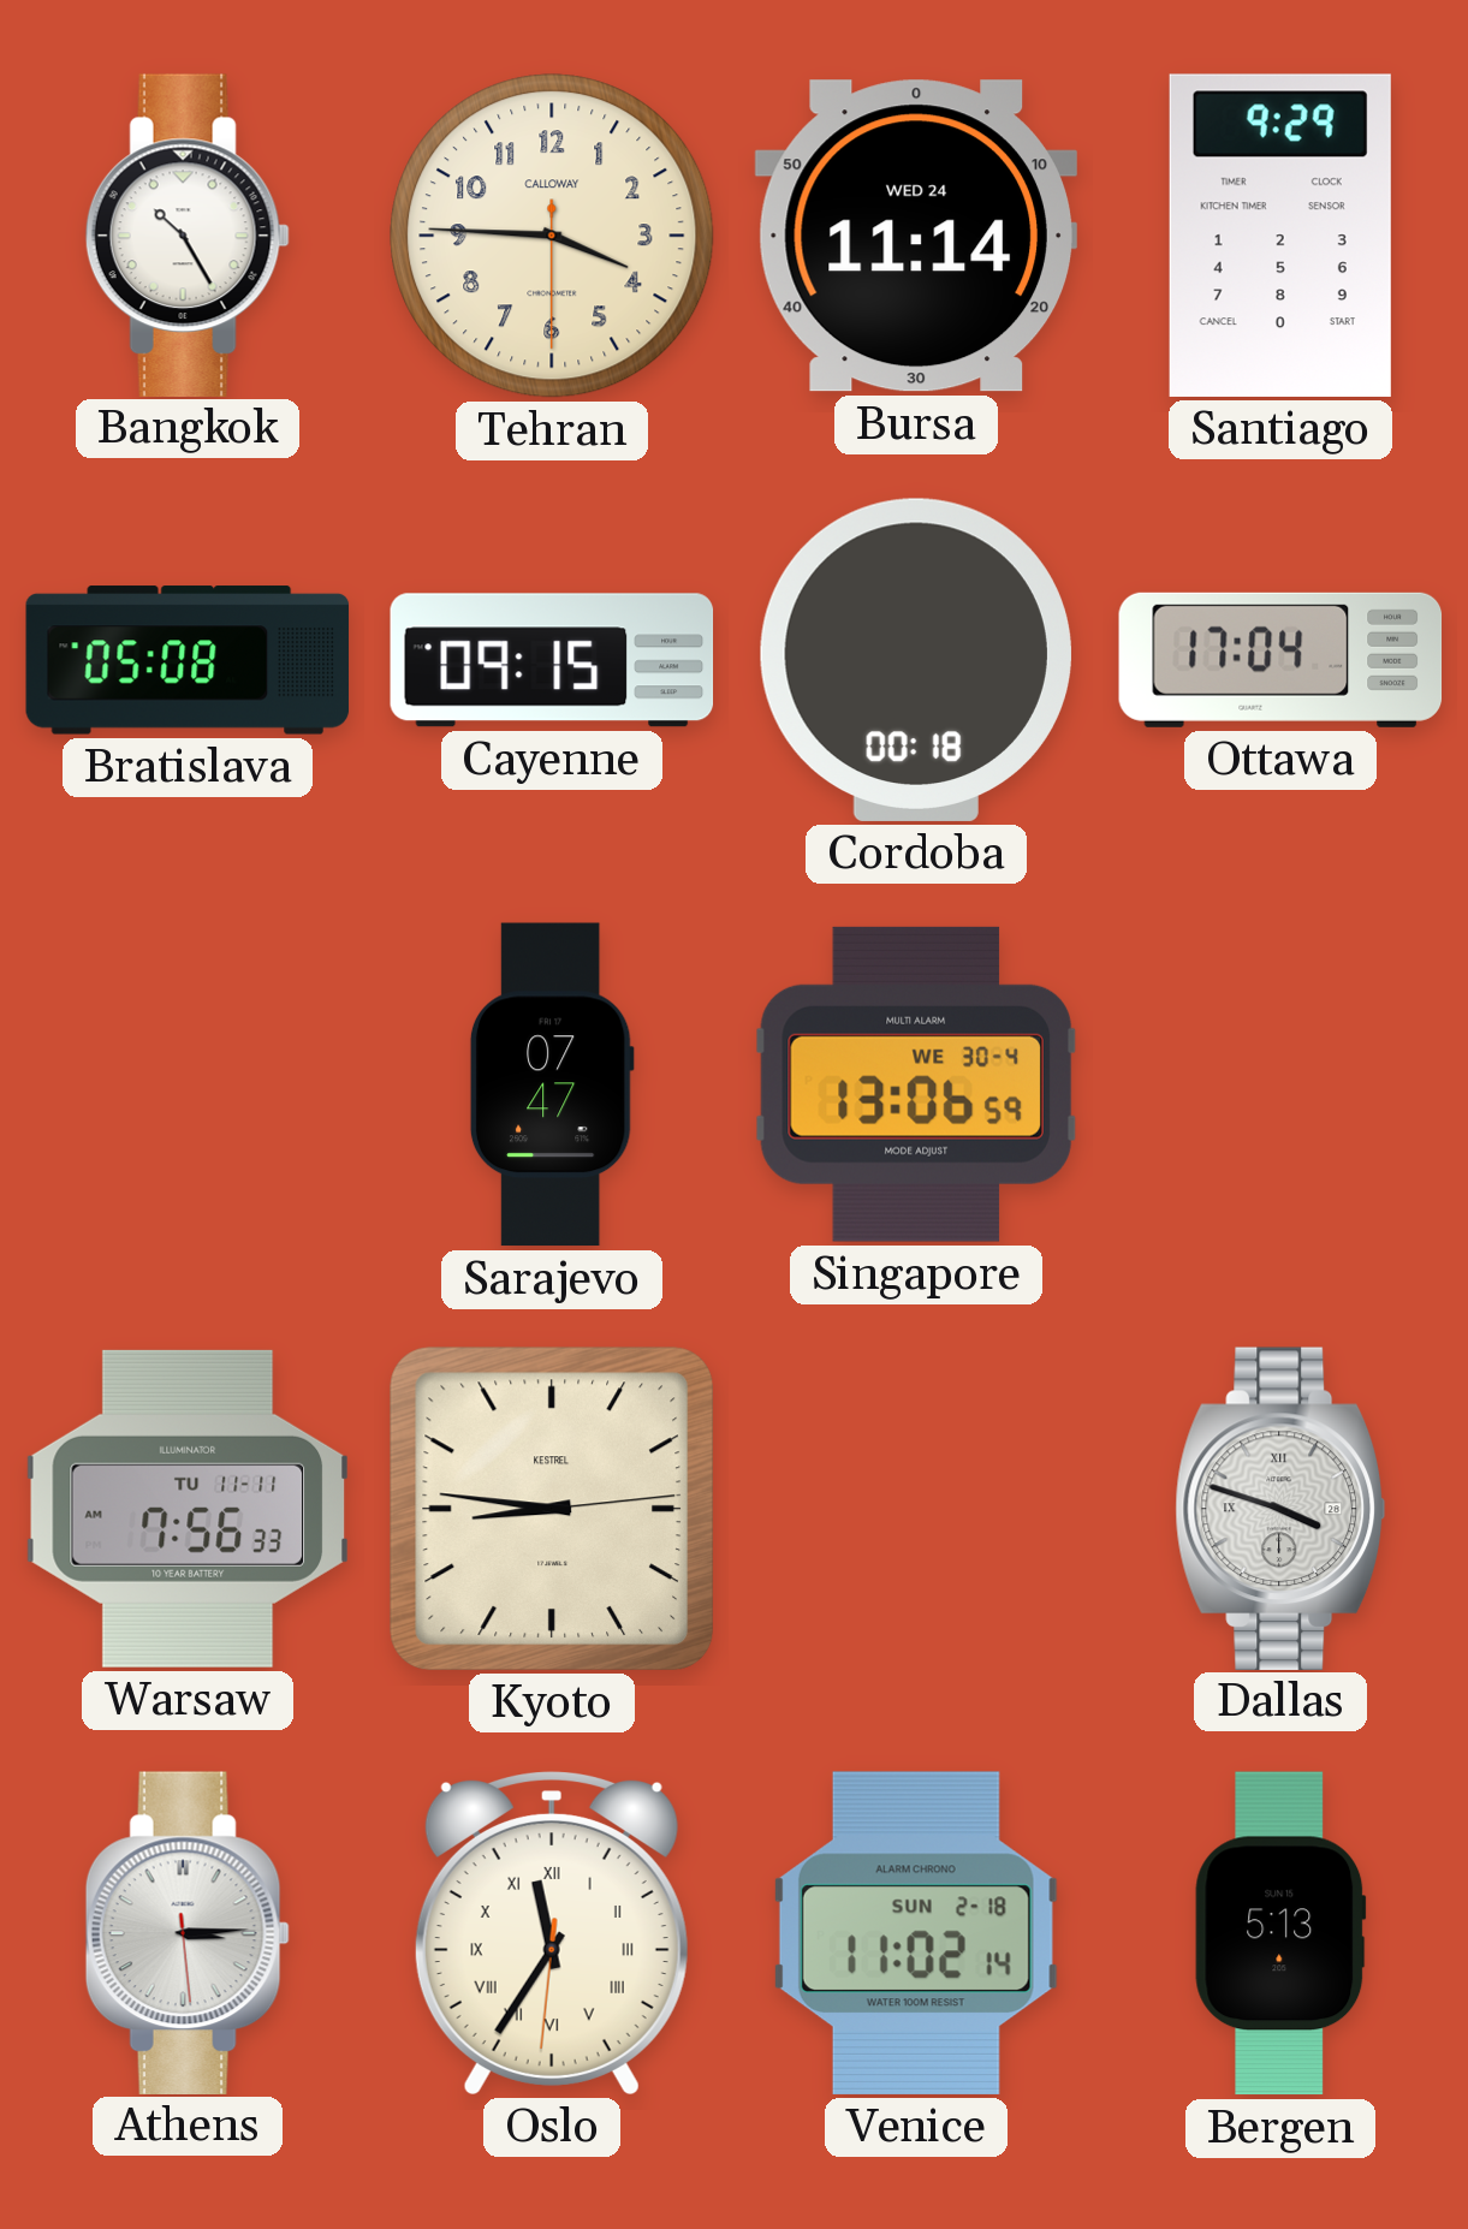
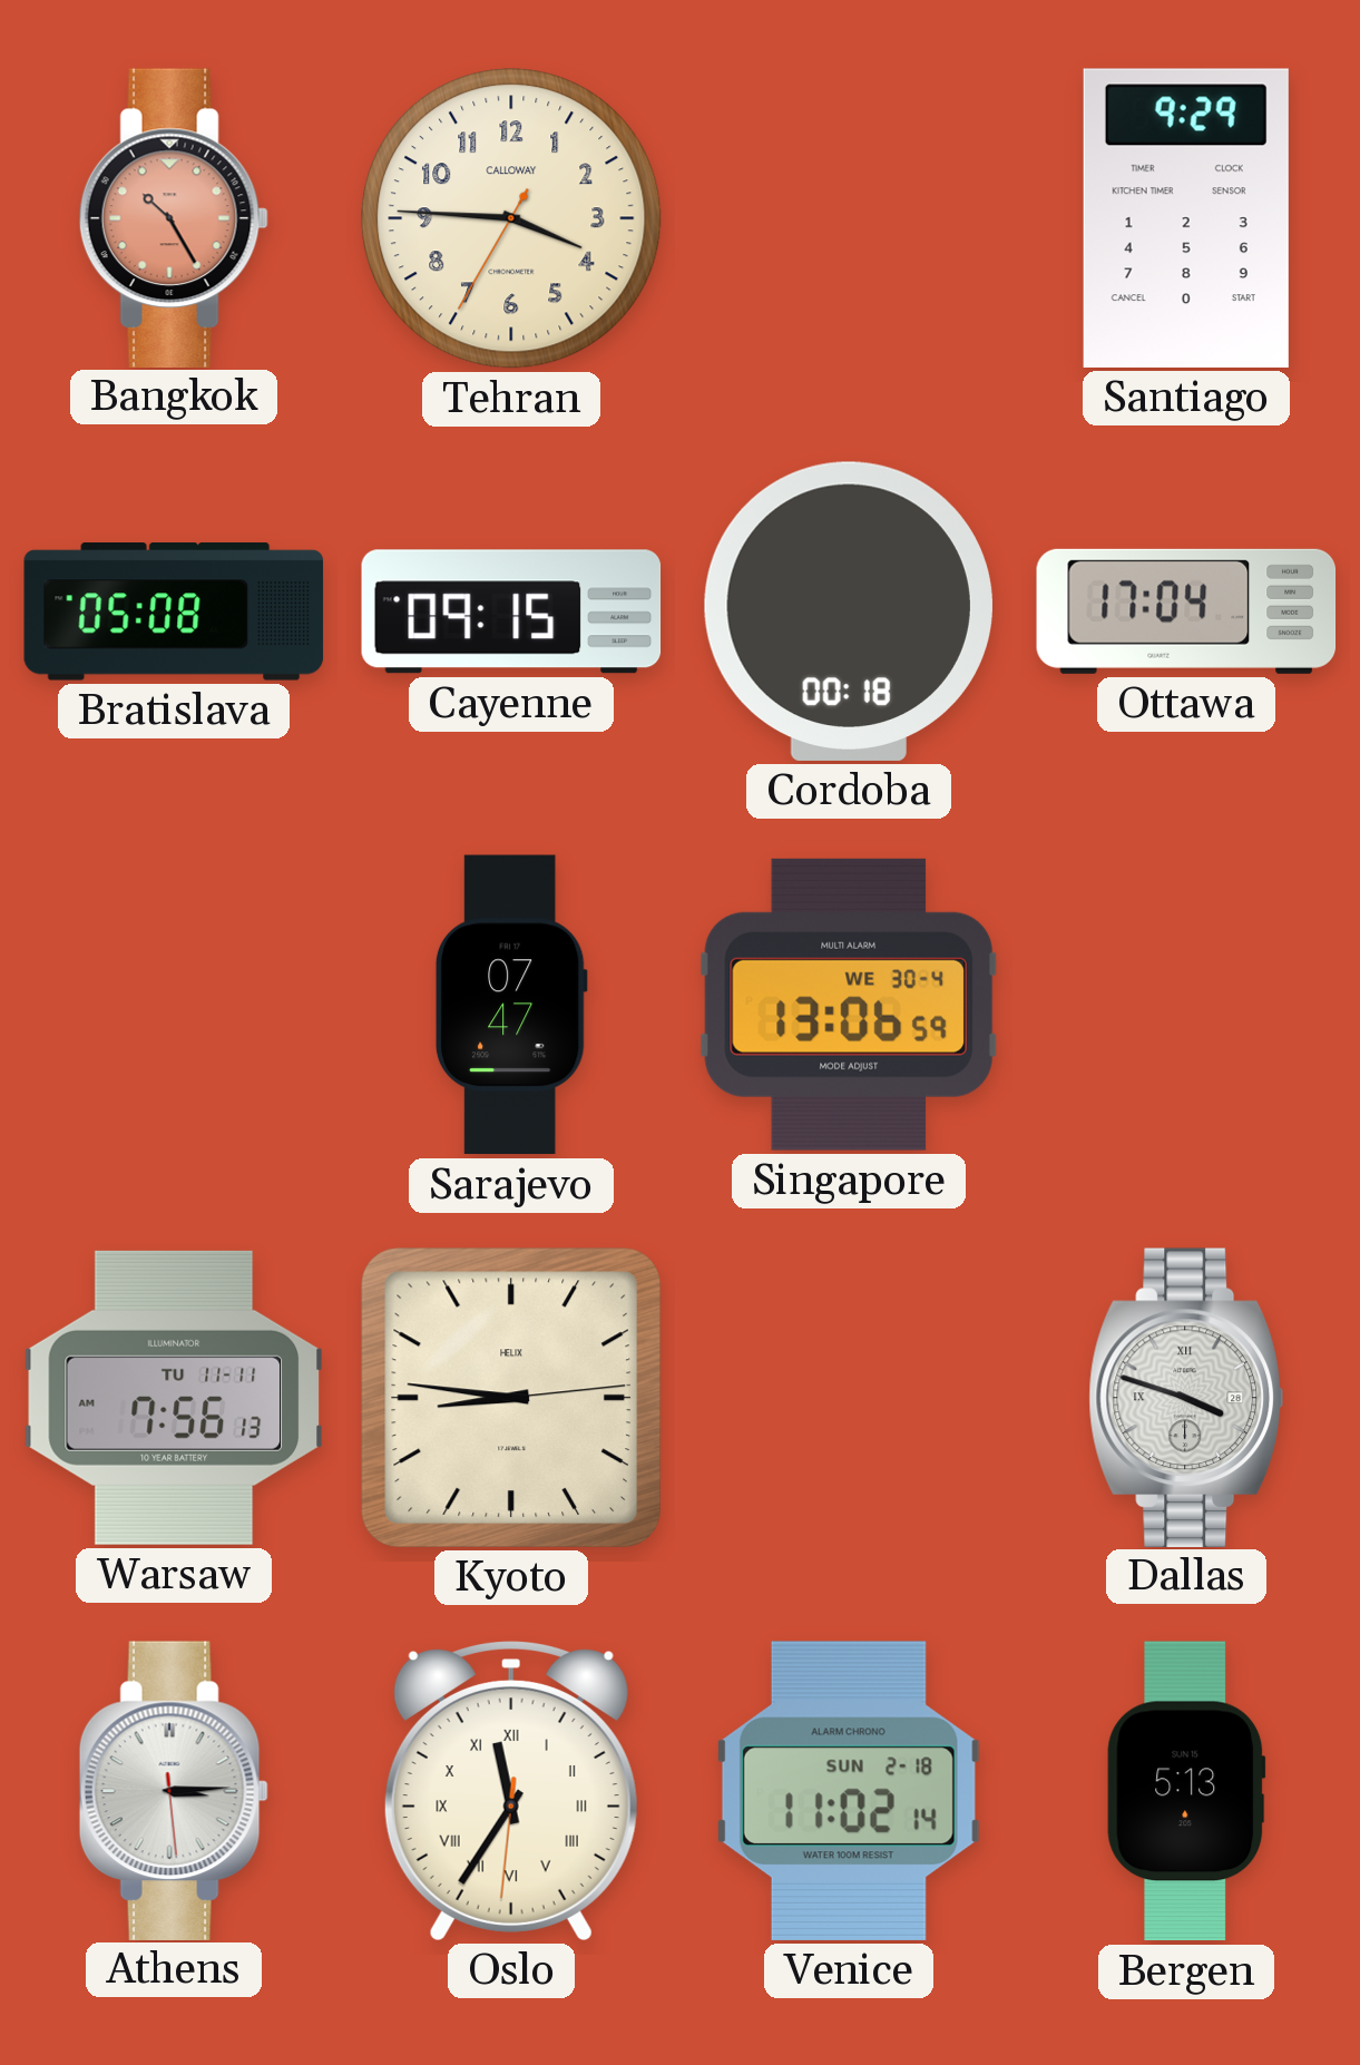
Bangkok dial: white -> salmon
Tehran: 3:45:30 -> 3:45:35
Bursa: 11:14 -> none
Warsaw: 7:56:33 AM -> 7:56:13 AM
Kyoto brand: KESTREL -> HELIX
